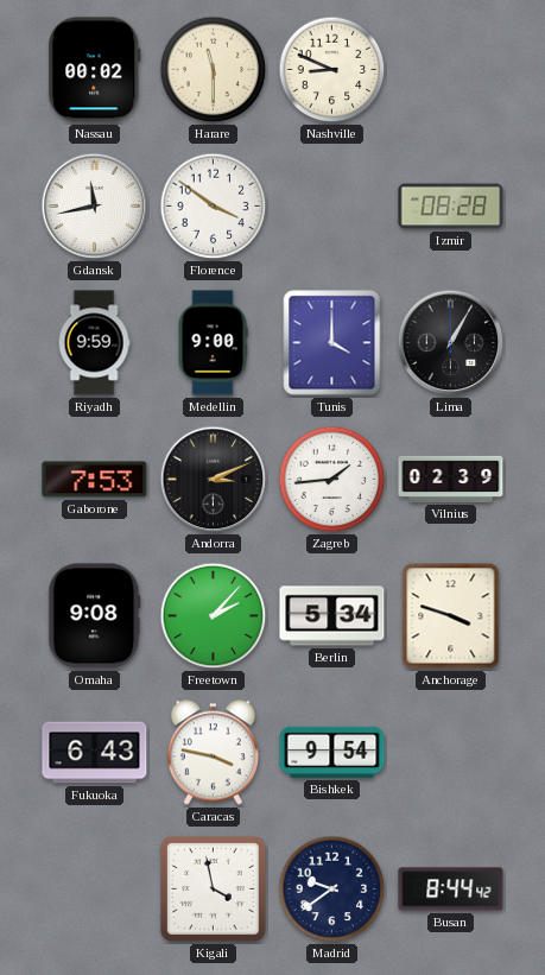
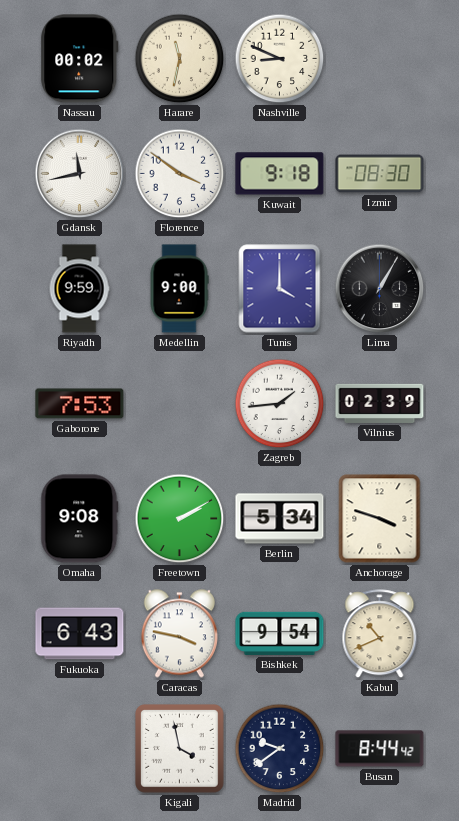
Harare: 11:30 -> 11:32
Kuwait: none -> 9:18
Izmir: 08:28 -> 08:30
Andorra: 3:11 -> none
Freetown: 2:07 -> 2:10
Kabul: none -> 10:41
